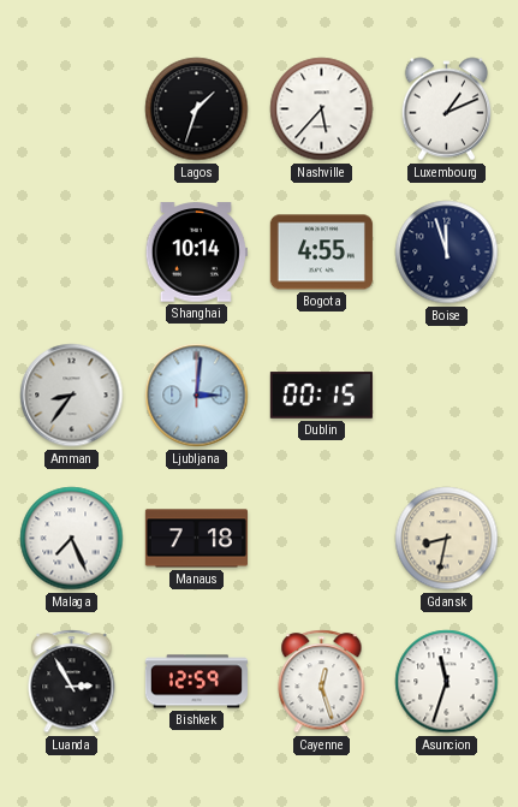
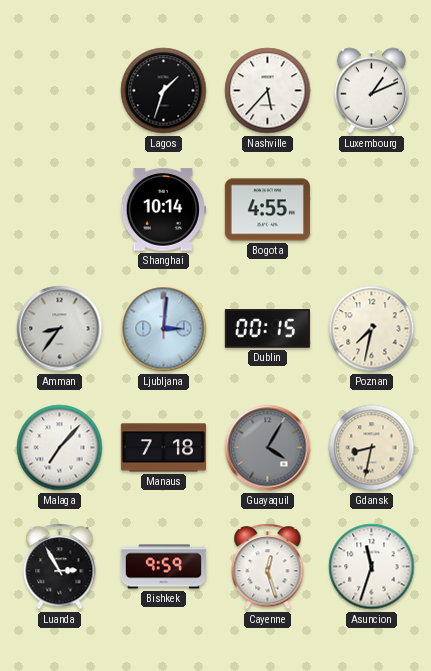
Boise: 11:57 -> none
Poznan: none -> 7:32
Malaga: 7:26 -> 7:07
Guayaquil: none -> 4:05
Bishkek: 12:59 -> 9:59
